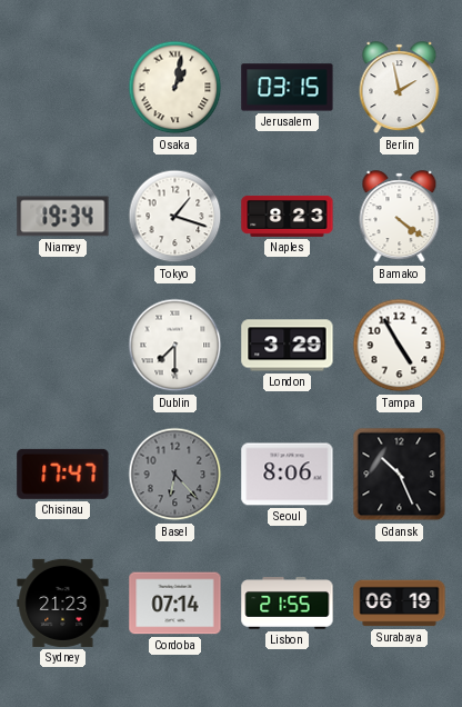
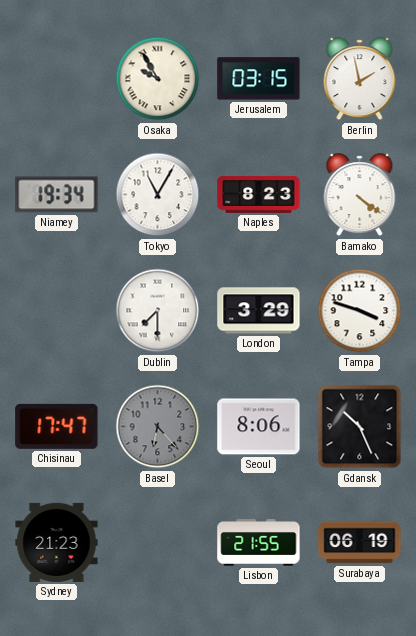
Osaka: 1:02 -> 9:55
Tokyo: 1:18 -> 11:05
Tampa: 4:55 -> 3:48
Cordoba: 07:14 -> none
